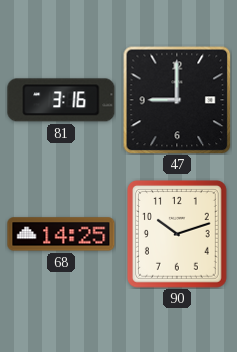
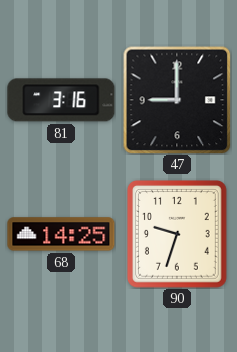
90: 10:12 -> 9:33
